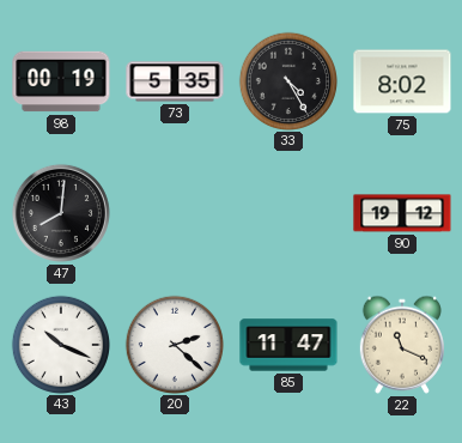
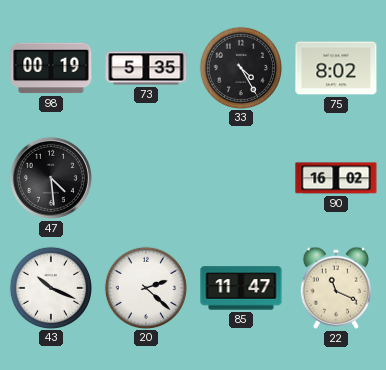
47: 8:01 -> 4:29
90: 19:12 -> 16:02
